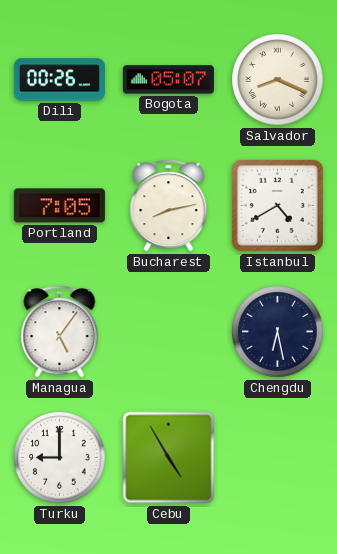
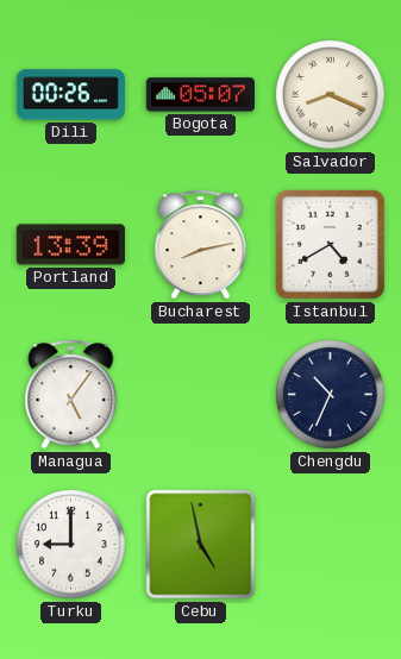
Portland: 7:05 -> 13:39
Chengdu: 6:28 -> 10:34
Cebu: 4:55 -> 4:58
